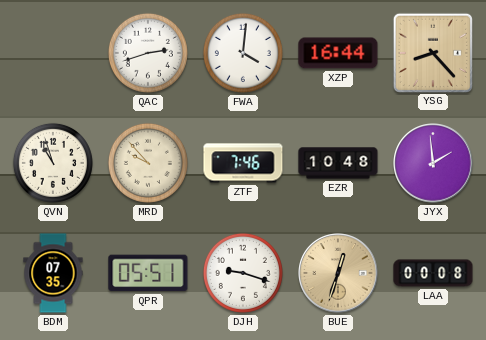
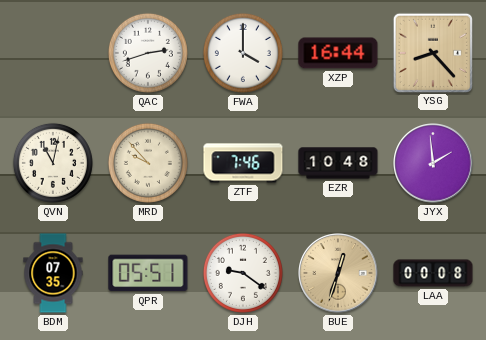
FWA: 4:01 -> 4:00
QVN: 10:57 -> 11:02
DJH: 9:18 -> 9:21
